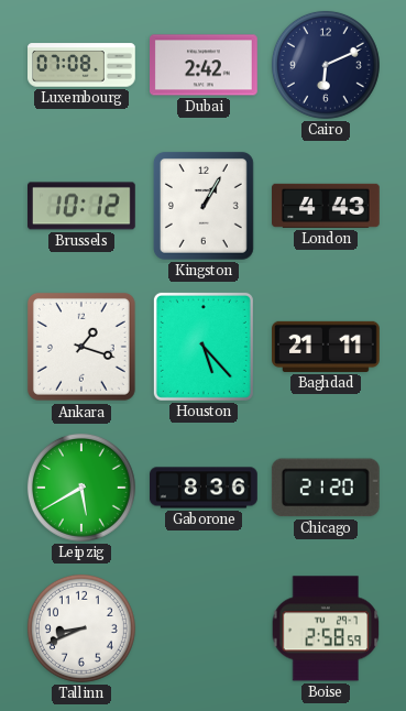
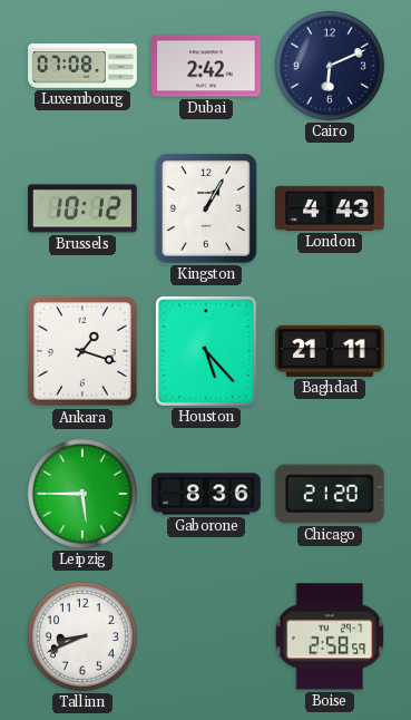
Leipzig: 5:40 -> 5:45
